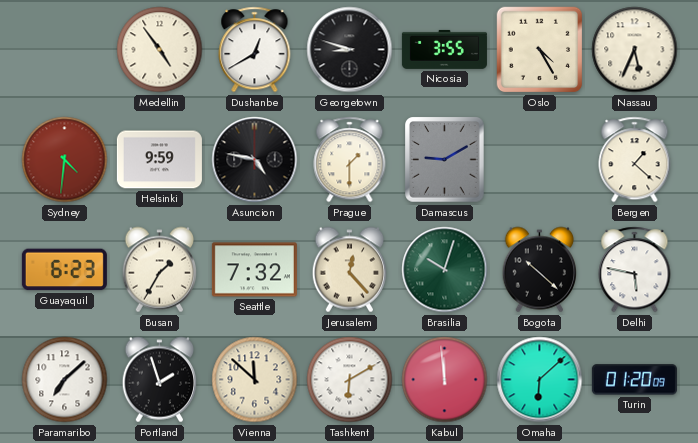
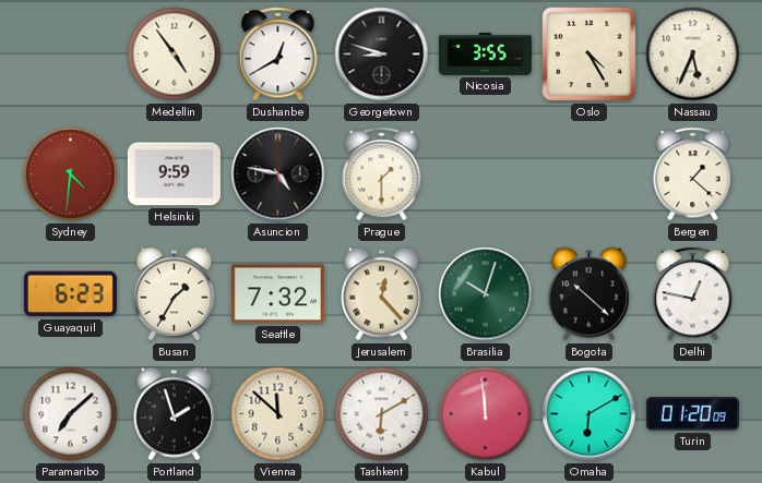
Damascus: 9:10 -> none
Delhi: 5:47 -> 12:47
Omaha: 6:08 -> 6:10
